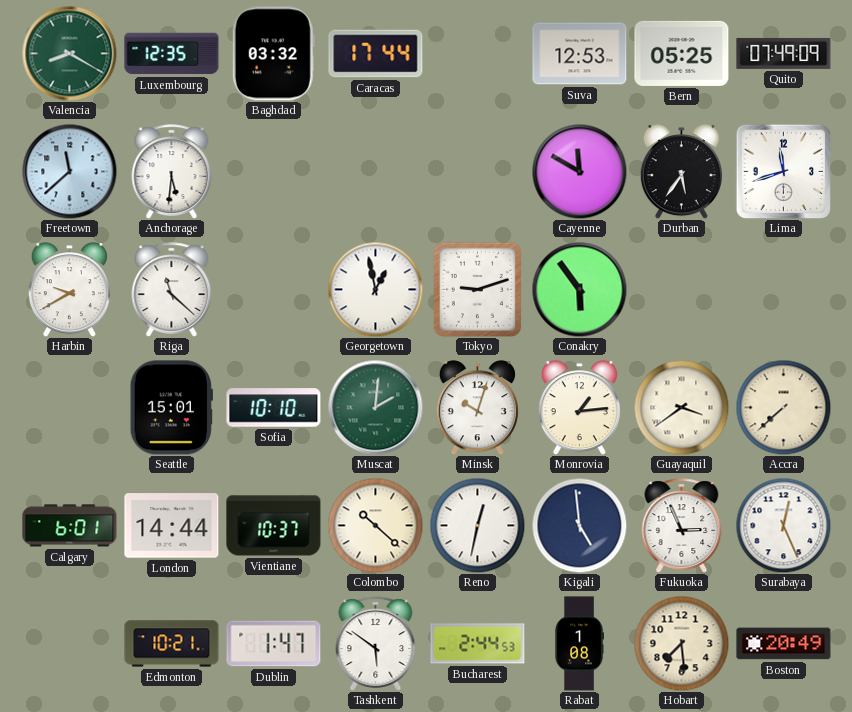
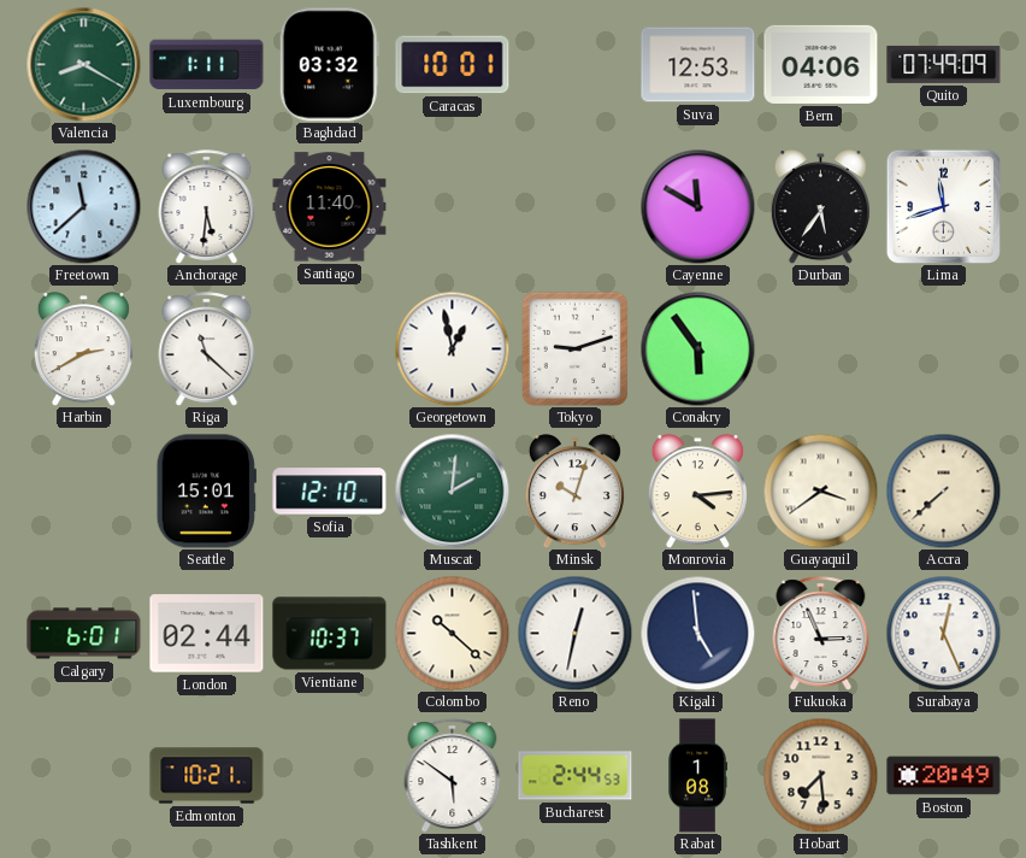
Luxembourg: 12:35 -> 1:11
Caracas: 17:44 -> 10:01
Bern: 05:25 -> 04:06
Santiago: none -> 11:40
Harbin: 9:40 -> 2:40
Sofia: 10:10 -> 12:10
Monrovia: 1:14 -> 4:14
London: 14:44 -> 02:44
Dublin: 1:47 -> none
